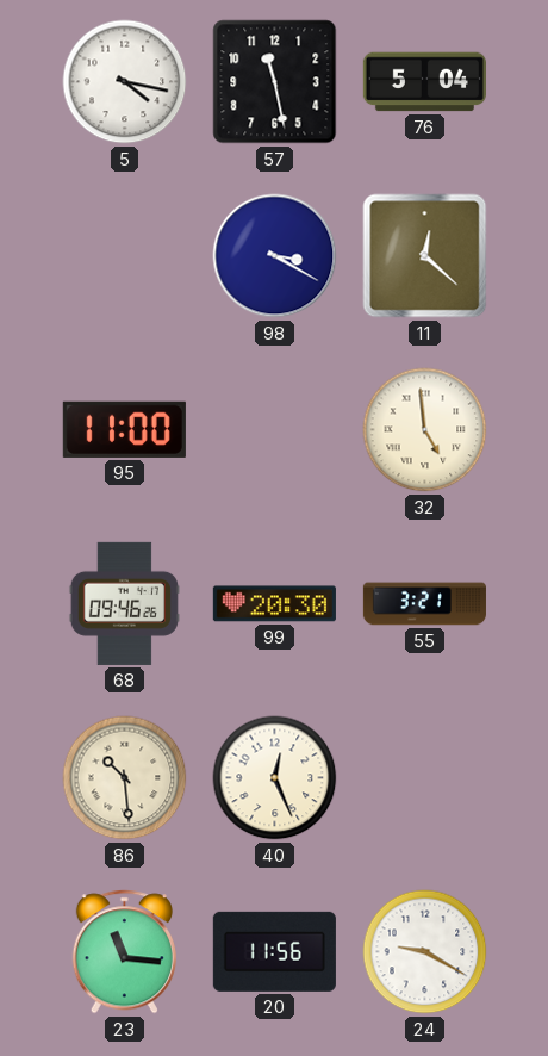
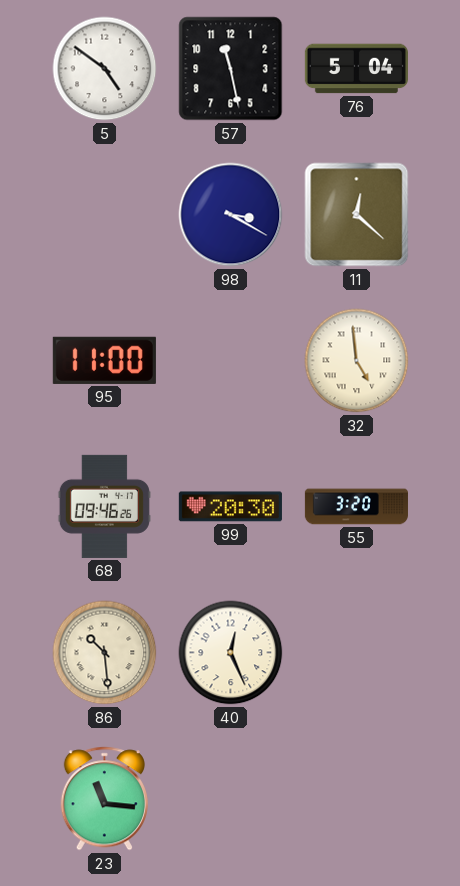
5: 4:17 -> 4:51
55: 3:21 -> 3:20
20: 11:56 -> none
24: 9:20 -> none
